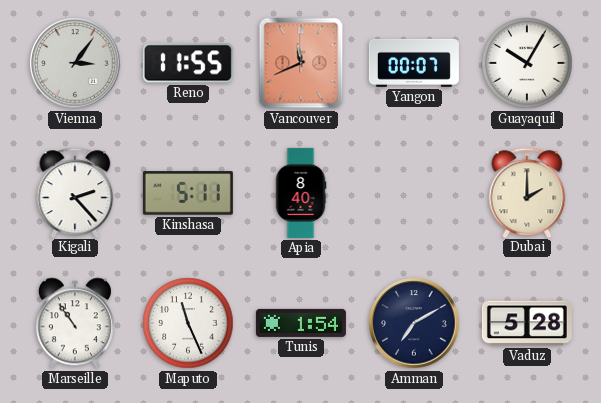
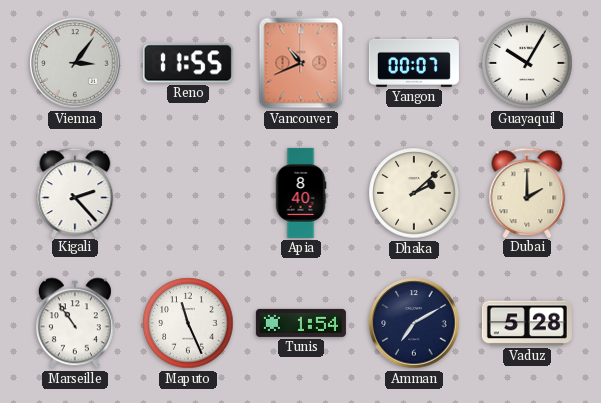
Vancouver: 11:41 -> 10:41
Kinshasa: 5:11 -> none
Dhaka: none -> 2:08
